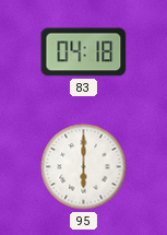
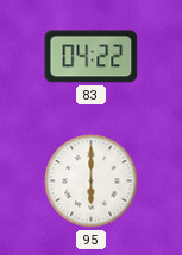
83: 04:18 -> 04:22
